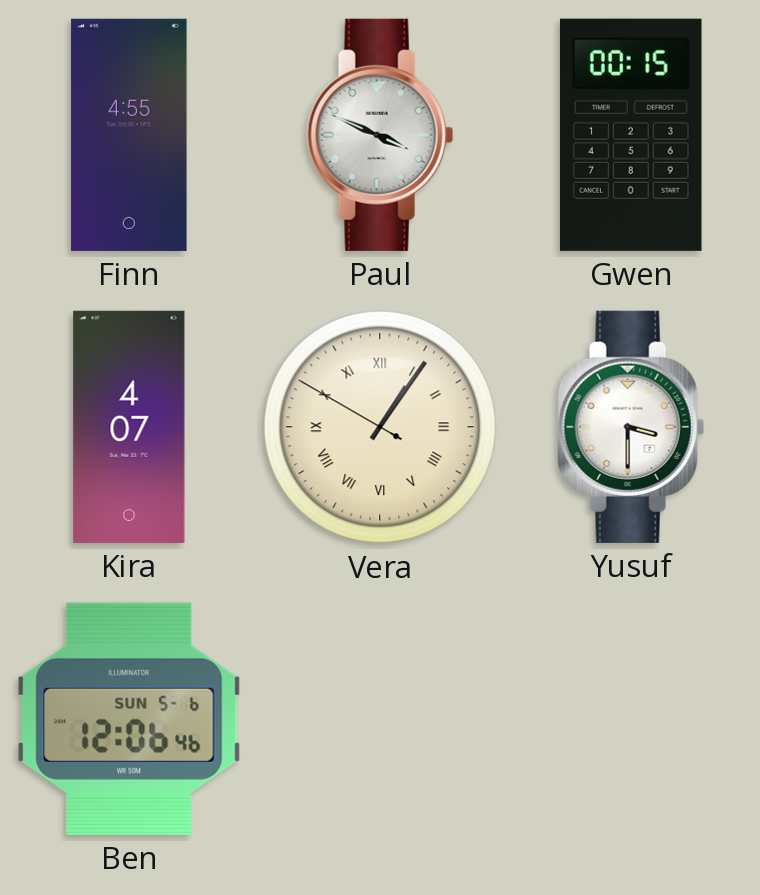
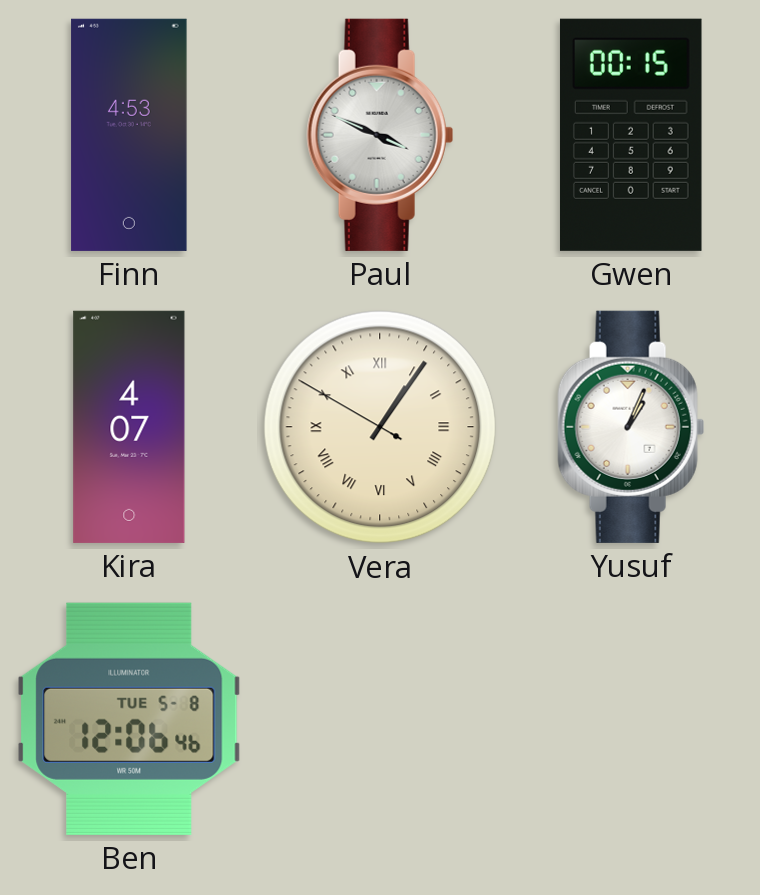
Finn: 4:55 -> 4:53
Yusuf: 3:30 -> 1:04
Ben date: SUN 5-6 -> TUE 5-8
